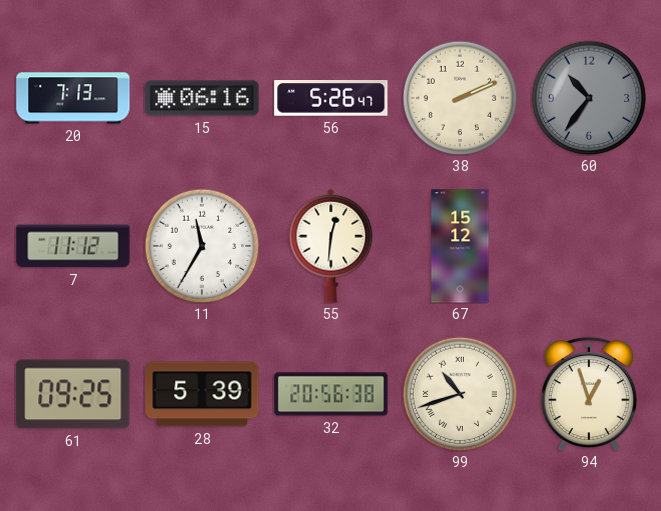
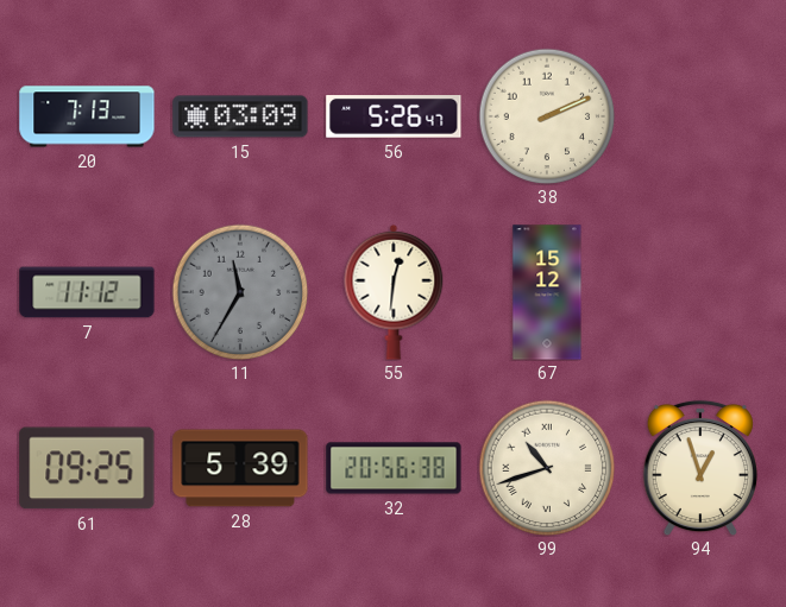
15: 06:16 -> 03:09
60: 10:36 -> none
11 dial: white -> grey
